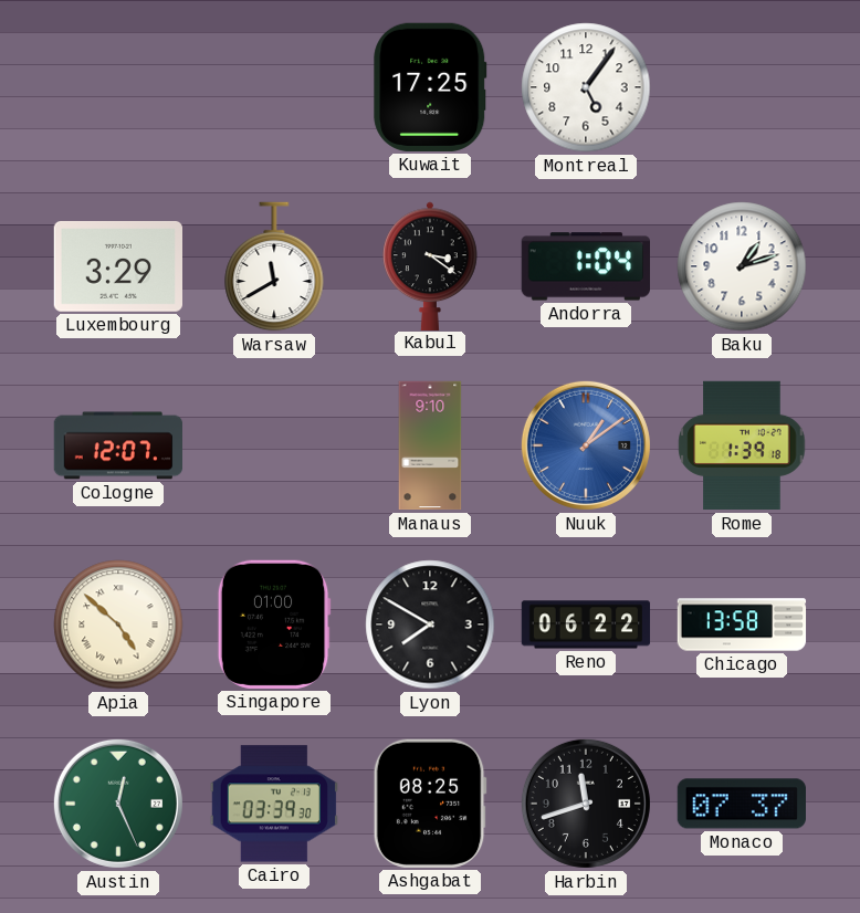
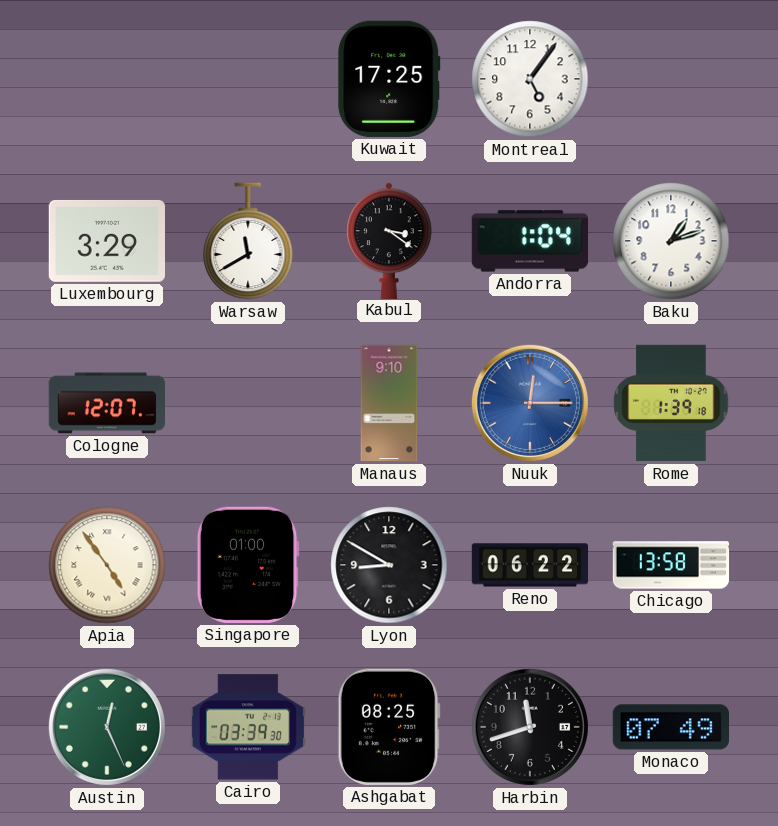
Nuuk: 1:09 -> 12:15
Apia: 4:52 -> 4:54
Lyon: 7:50 -> 8:50
Monaco: 07:37 -> 07:49
